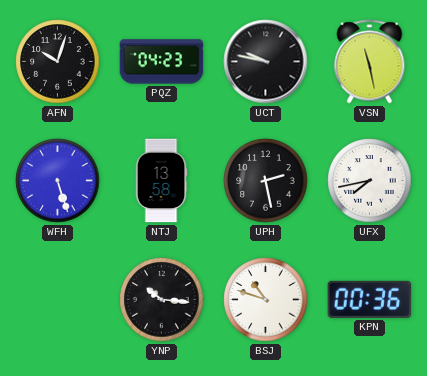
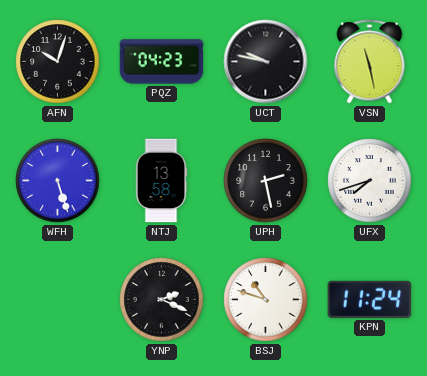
UFX: 7:43 -> 7:42
YNP: 10:16 -> 2:19
KPN: 00:36 -> 11:24
